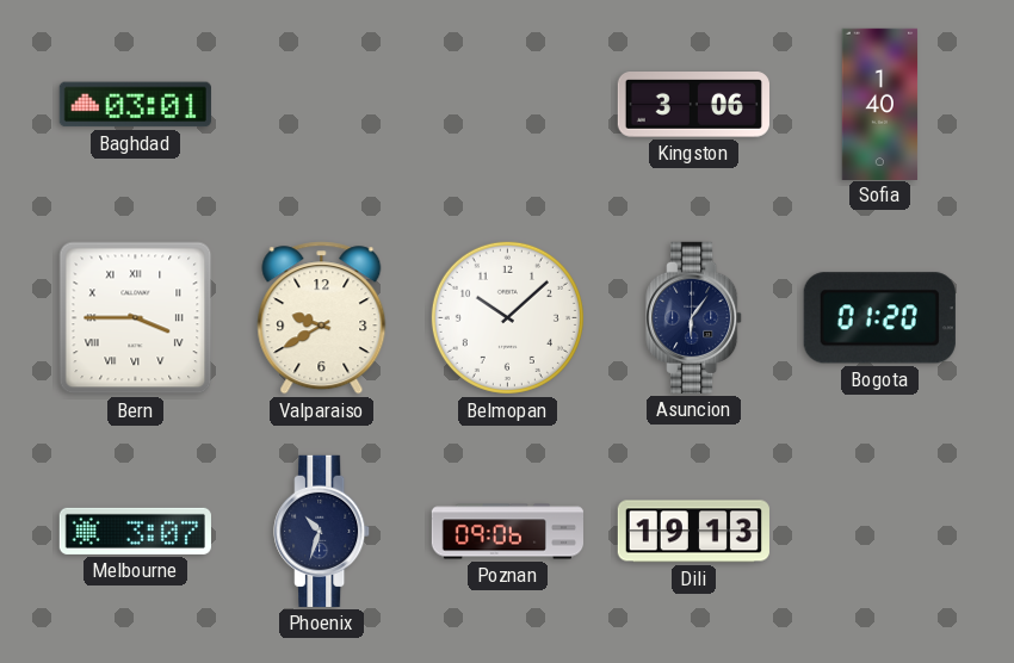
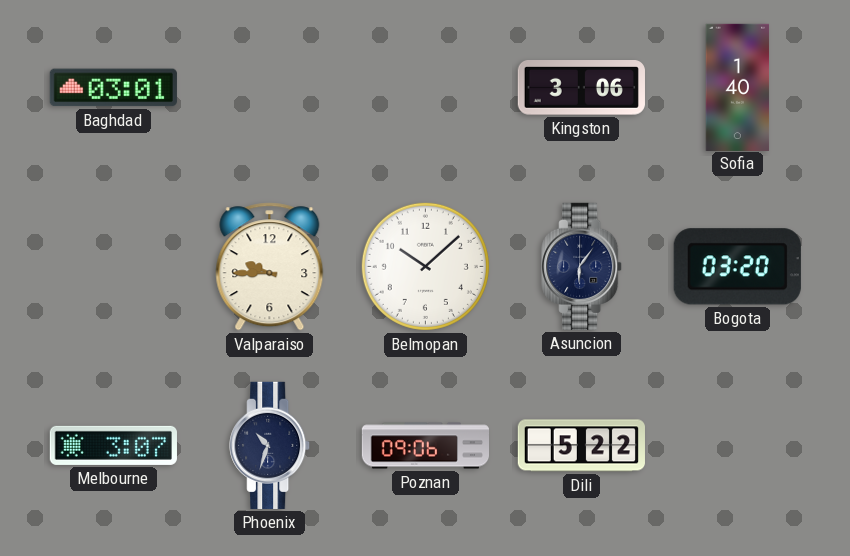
Bern: 3:45 -> none
Valparaiso: 9:40 -> 9:45
Bogota: 01:20 -> 03:20
Dili: 19:13 -> 5:22
